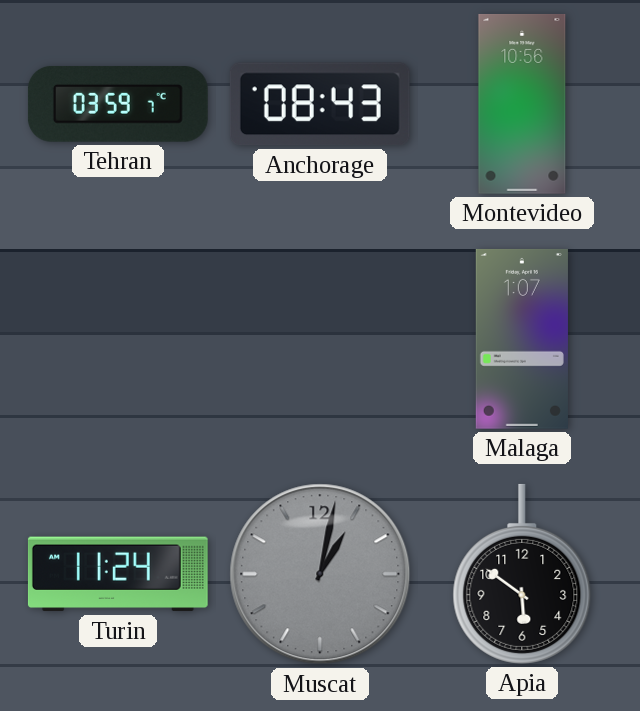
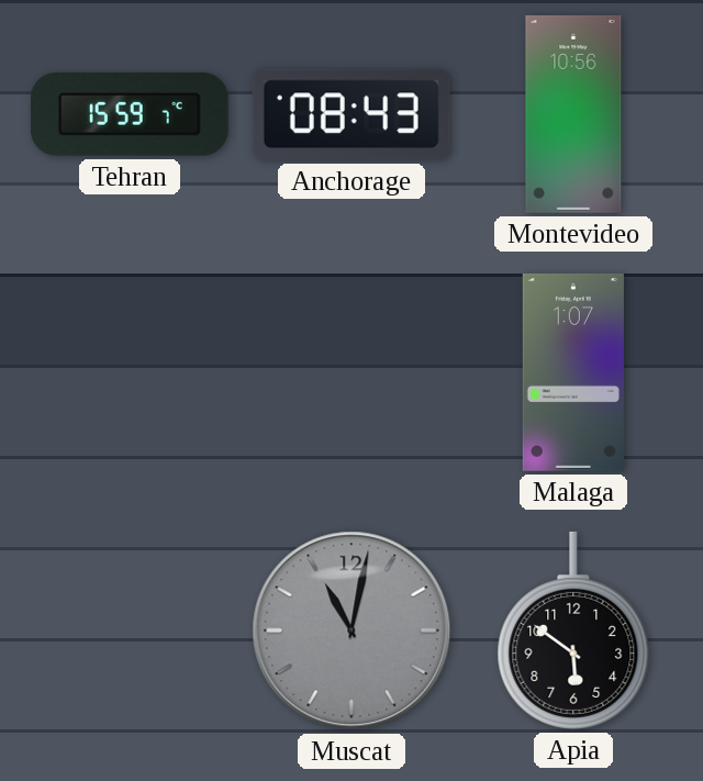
Tehran: 03:59 -> 15:59
Turin: 11:24 -> none
Muscat: 1:02 -> 11:02
